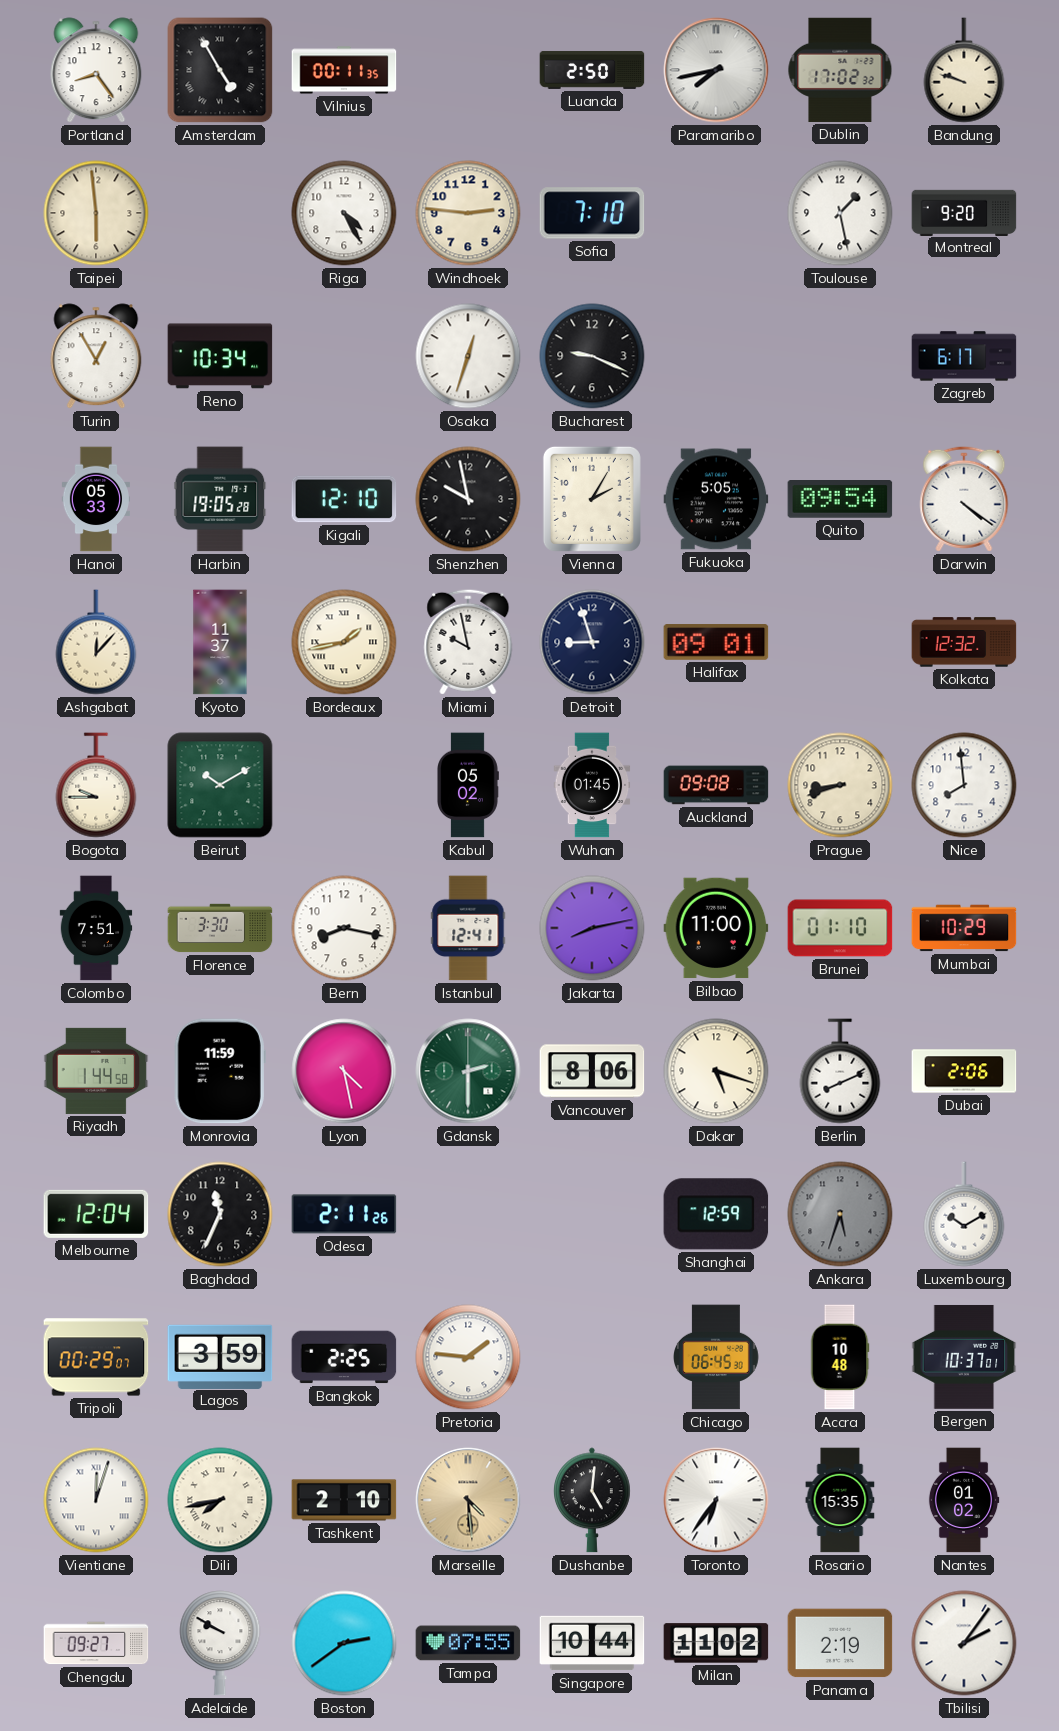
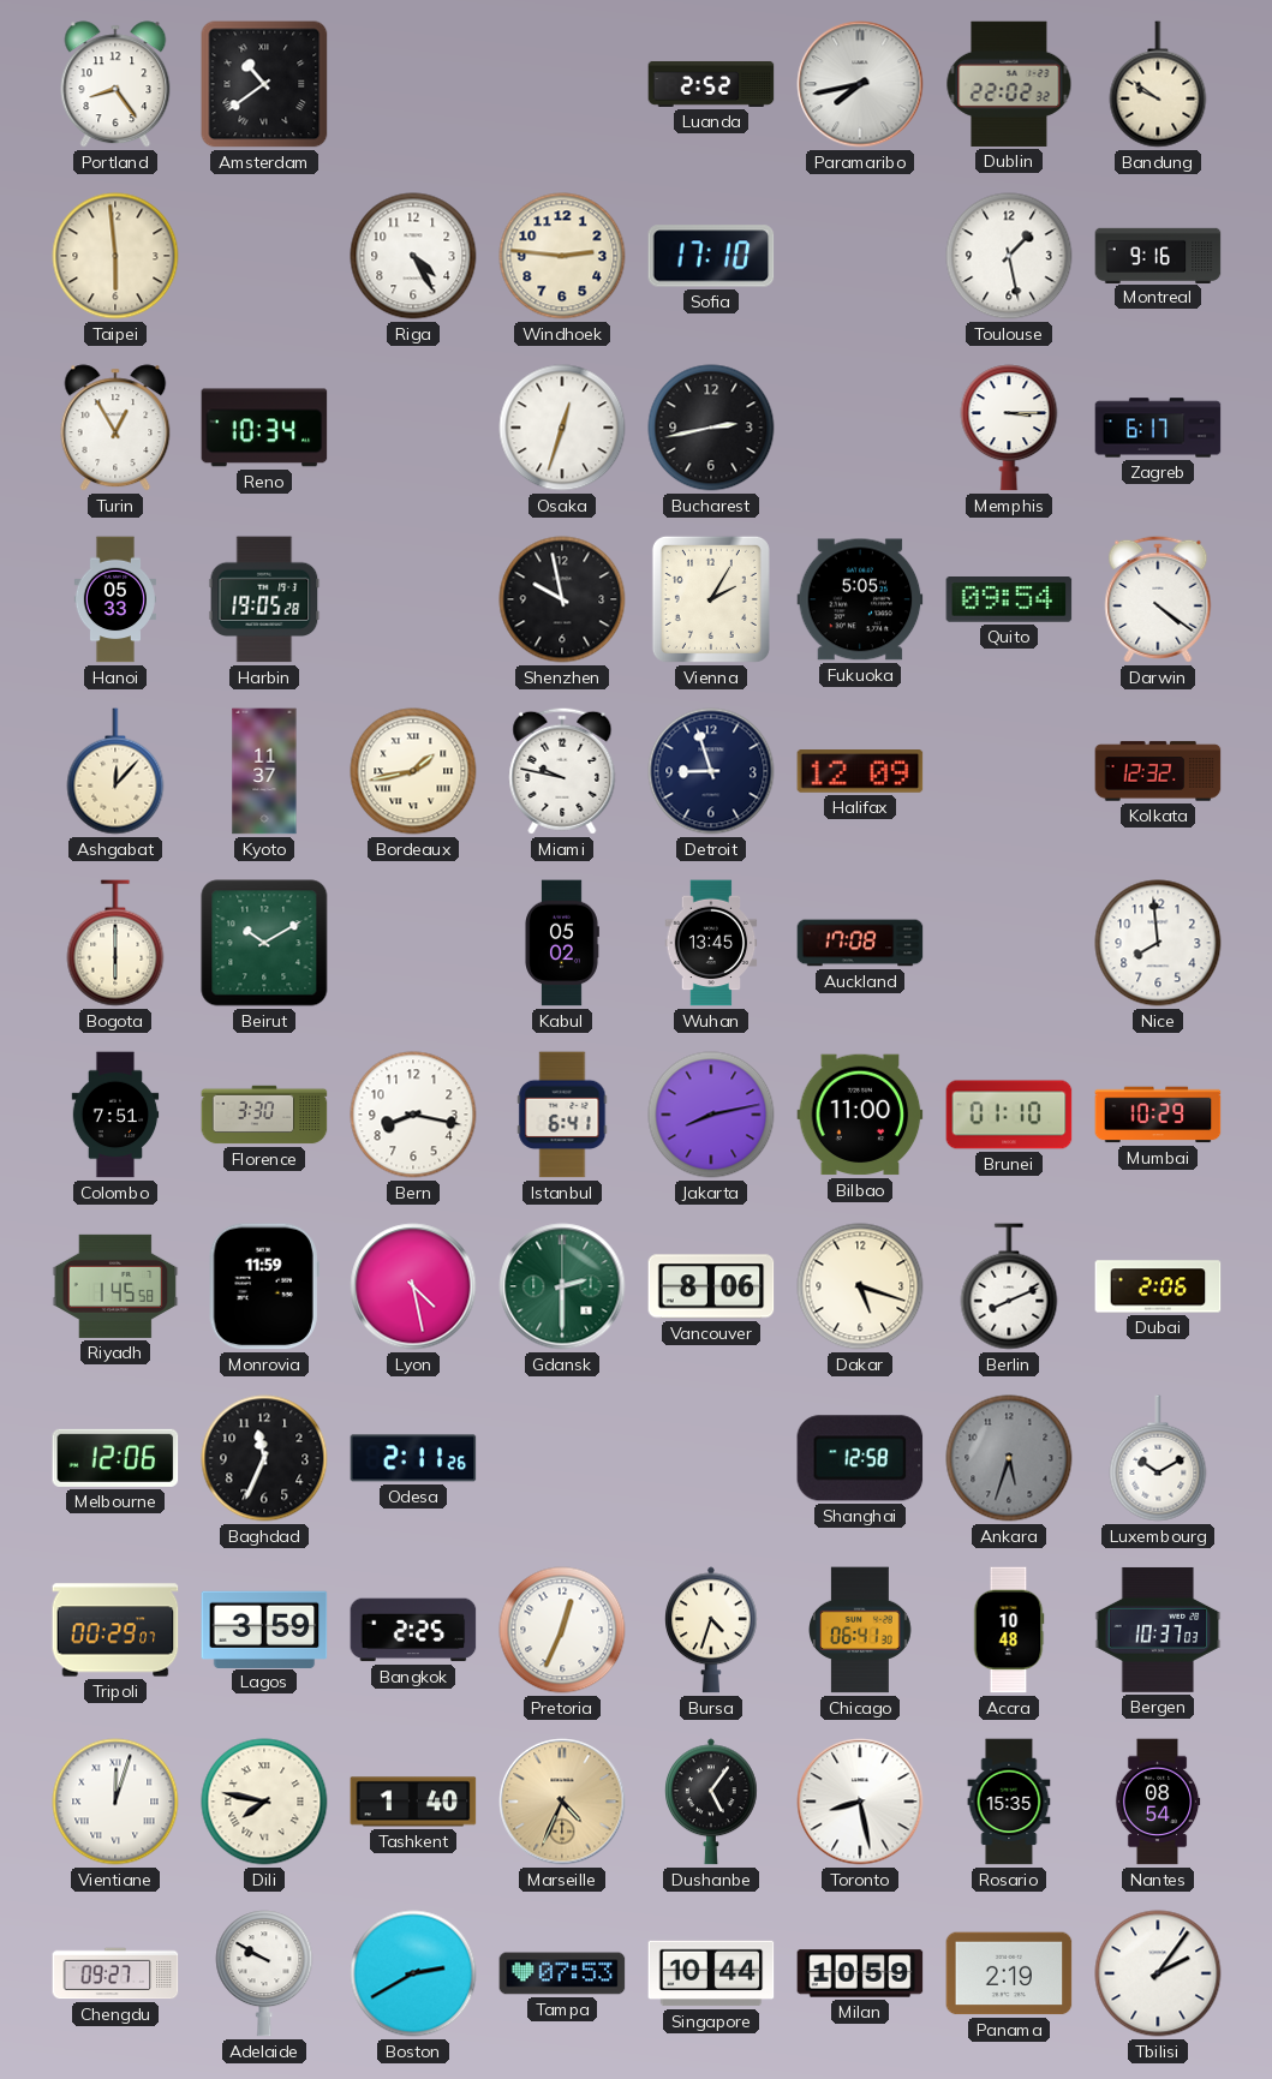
Amsterdam: 4:55 -> 10:39
Vilnius: 00:11 -> none
Luanda: 2:50 -> 2:52
Dublin: 17:02 -> 22:02
Bandung: 9:48 -> 9:51
Sofia: 7:10 -> 17:10
Montreal: 9:20 -> 9:16
Bucharest: 9:19 -> 2:43
Memphis: none -> 3:15
Kigali: 12:10 -> none
Miami: 9:58 -> 9:47
Halifax: 09:01 -> 12:09
Bogota: 9:45 -> 6:00
Wuhan: 01:45 -> 13:45
Auckland: 09:08 -> 17:08
Prague: 8:42 -> none
Istanbul: 12:41 -> 6:41
Riyadh: 1:44 -> 1:45
Melbourne: 12:04 -> 12:06
Shanghai: 12:59 -> 12:58
Pretoria: 1:46 -> 12:34
Bursa: none -> 4:33
Chicago: 06:45 -> 06:41
Bergen: 10:37:01 -> 10:37:03
Dili: 7:43 -> 7:47
Tashkent: 2:10 -> 1:40
Marseille: 4:29 -> 4:34
Dushanbe: 5:01 -> 5:06
Toronto: 6:36 -> 8:28
Nantes: 01:02 -> 08:54
Boston: 2:39 -> 2:40
Tampa: 07:55 -> 07:53
Milan: 11:02 -> 10:59
